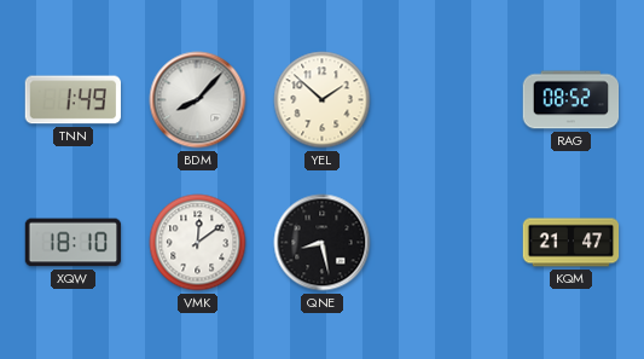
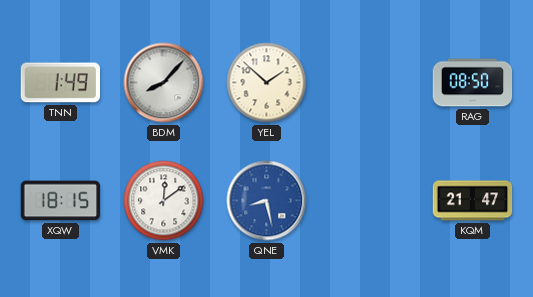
RAG: 08:52 -> 08:50
XQW: 18:10 -> 18:15
QNE dial: black -> blue
